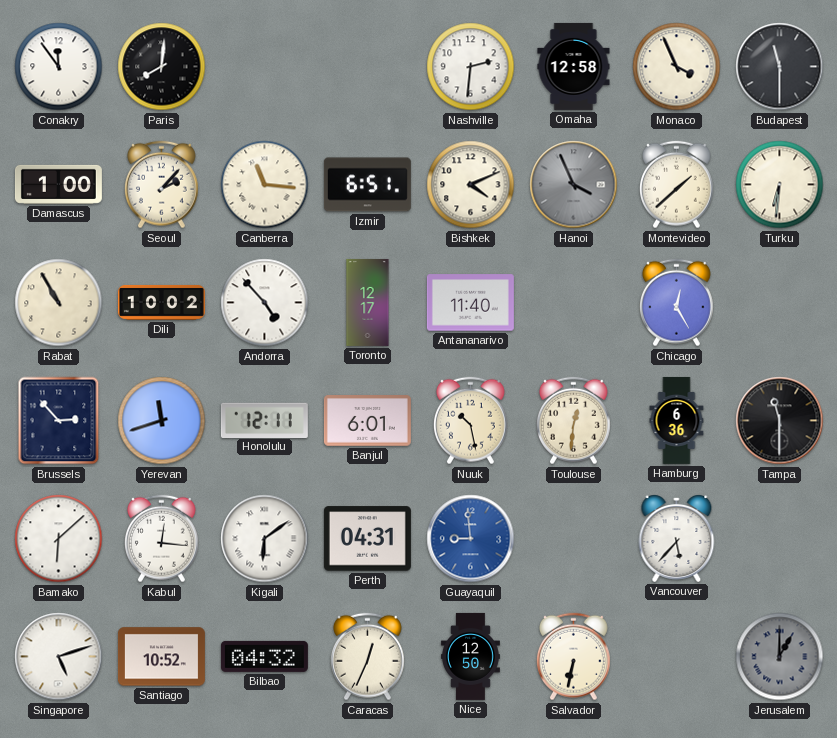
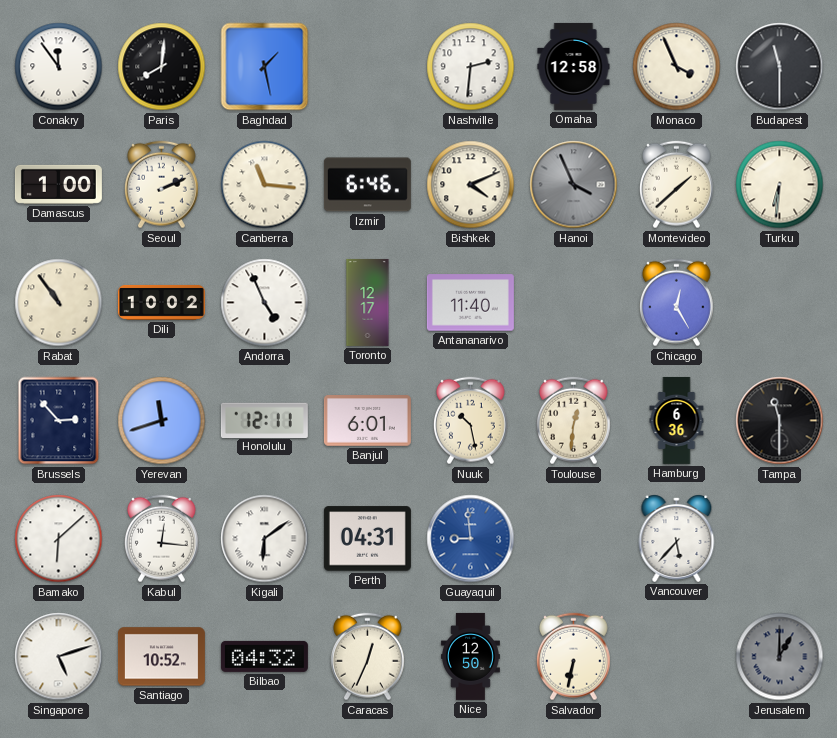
Baghdad: none -> 1:28
Seoul: 2:07 -> 2:11
Izmir: 6:51 -> 6:46
Rabat: 10:55 -> 10:54
Andorra: 4:53 -> 4:56
